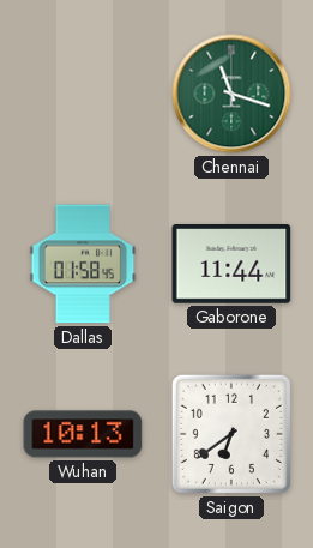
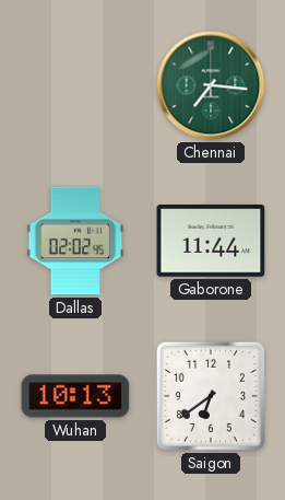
Chennai: 11:18 -> 7:16
Dallas: 01:58 -> 02:02
